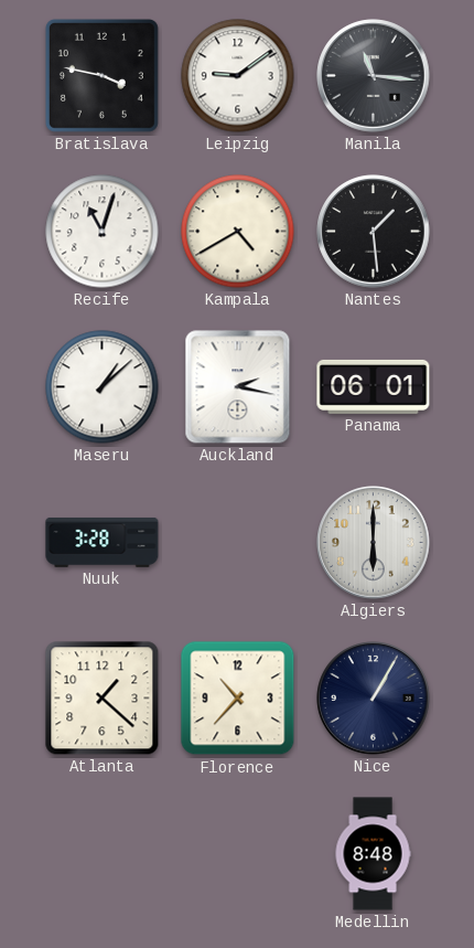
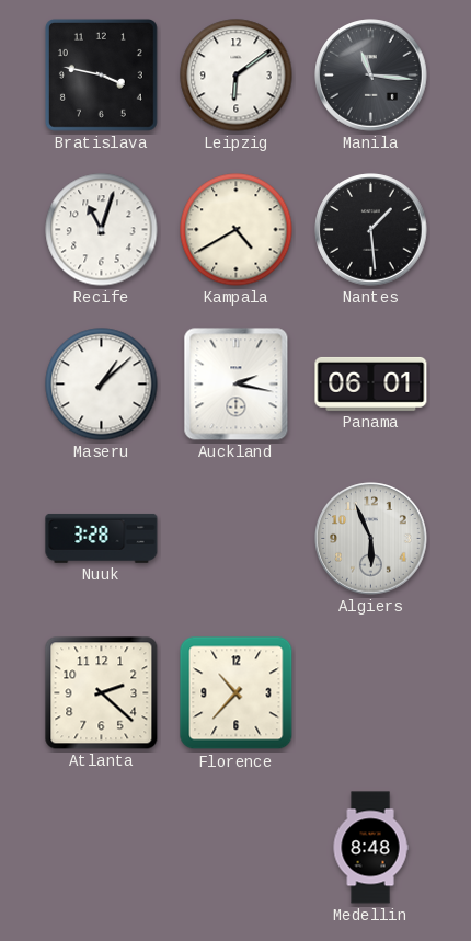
Leipzig: 9:09 -> 6:09
Algiers: 6:00 -> 5:56
Atlanta: 1:22 -> 2:22
Nice: 1:05 -> none
